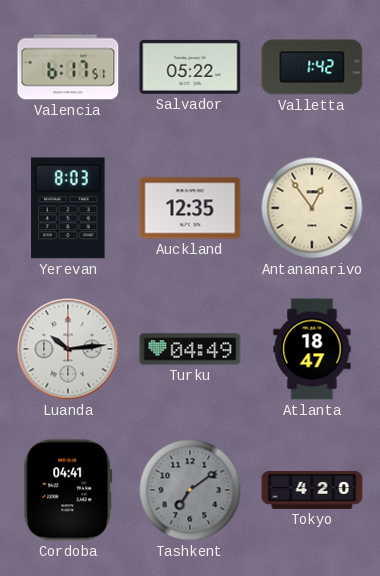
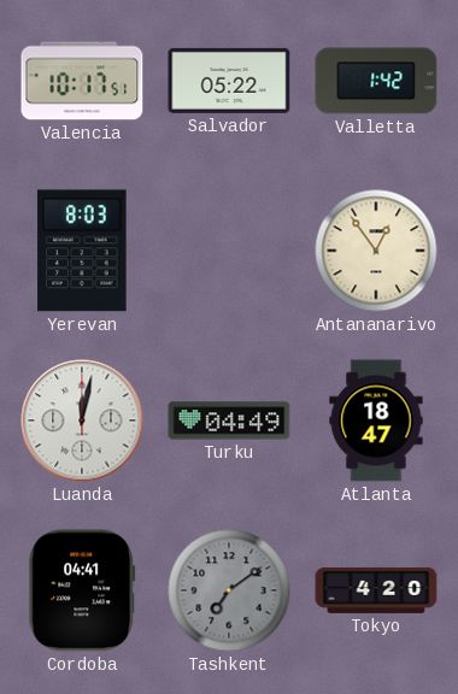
Valencia: 6:17 -> 10:17
Auckland: 12:35 -> none
Luanda: 10:14 -> 12:02
